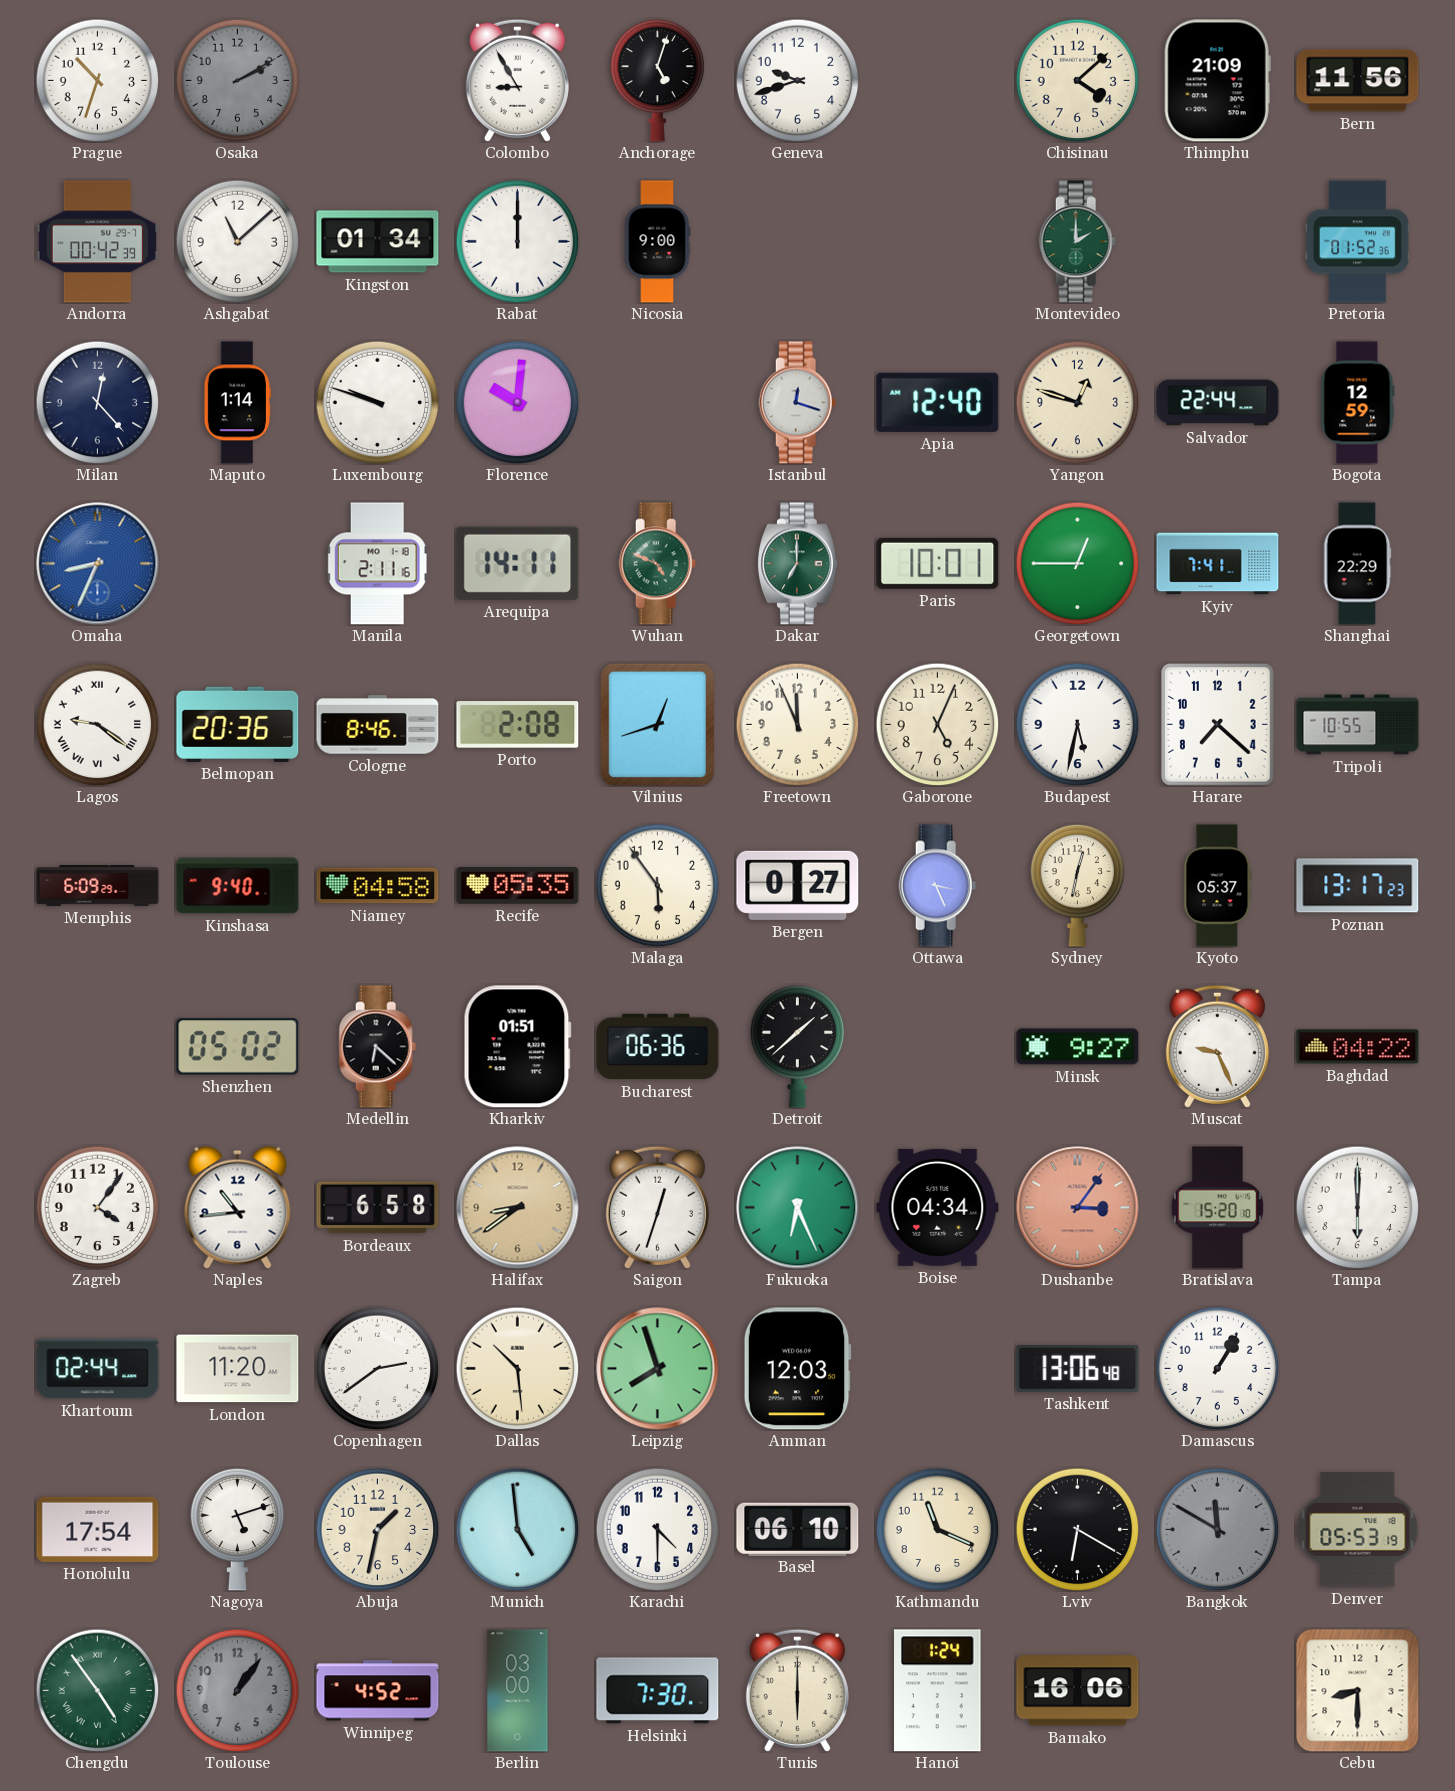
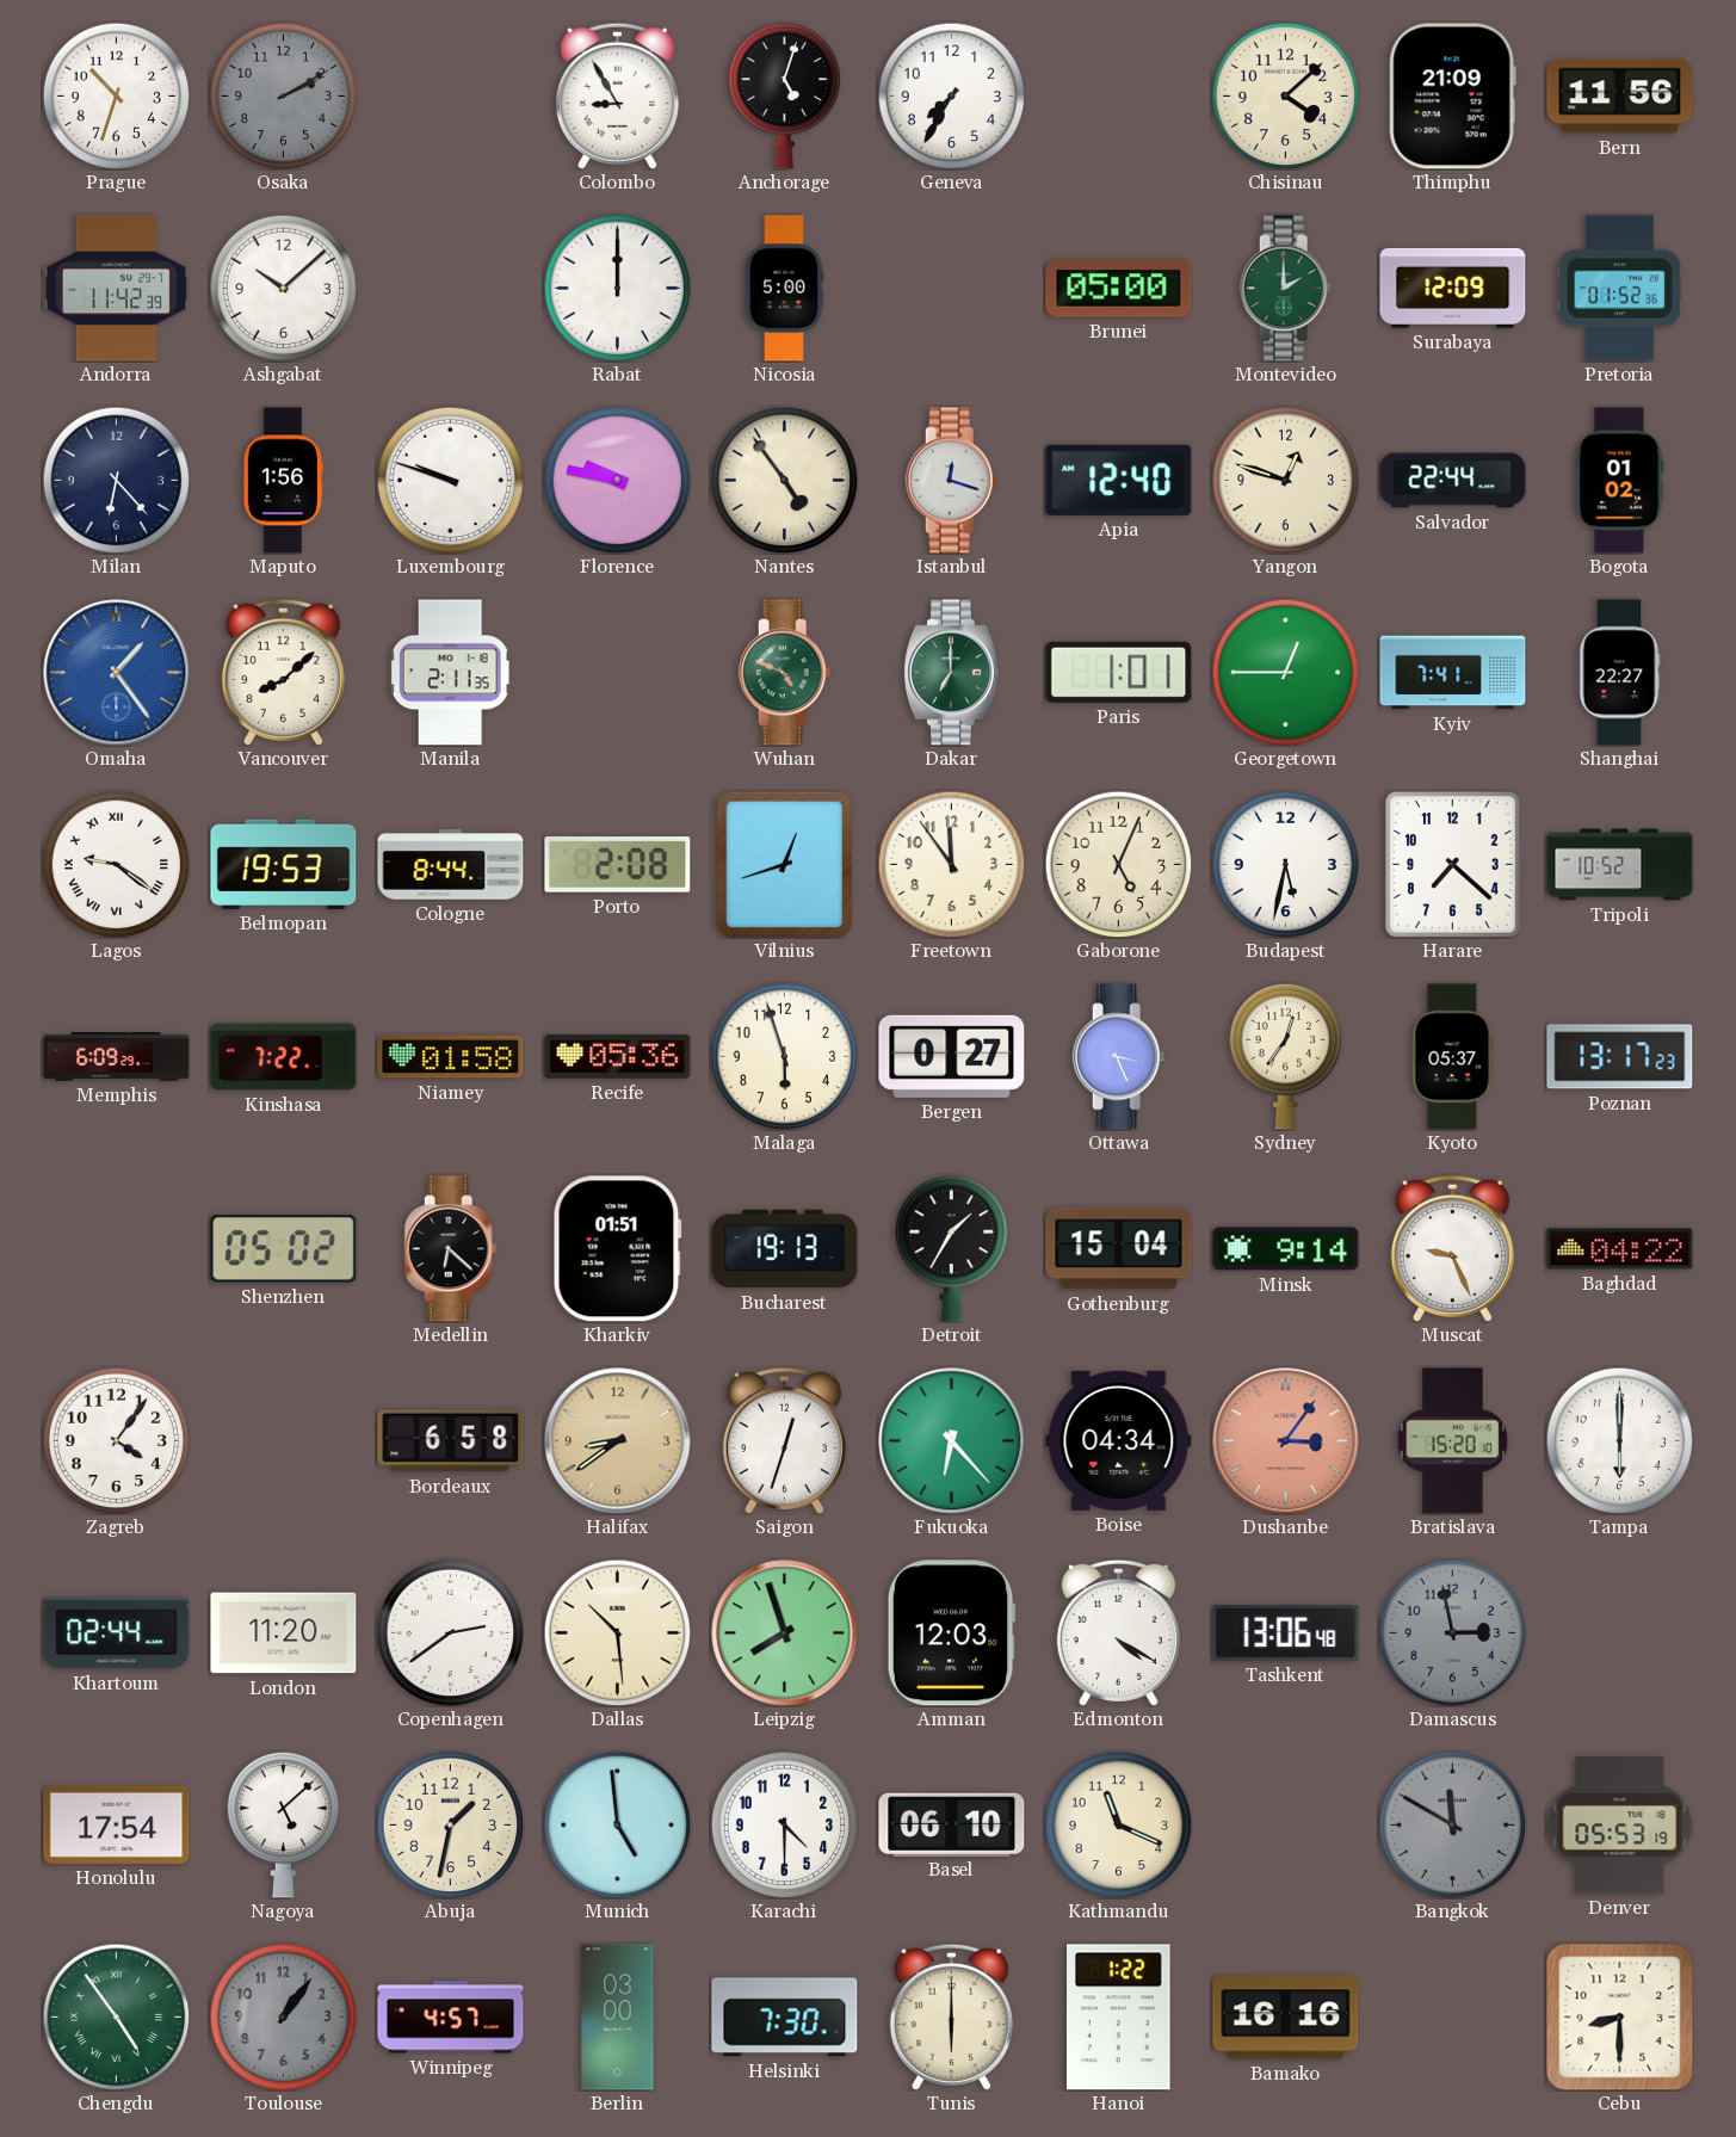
Geneva: 9:42 -> 7:35
Andorra: 00:42 -> 11:42
Ashgabat: 11:08 -> 10:08
Kingston: 01:34 -> none
Nicosia: 9:00 -> 5:00
Brunei: none -> 05:00
Surabaya: none -> 12:09
Milan: 12:23 -> 6:23
Maputo: 1:14 -> 1:56
Florence: 10:01 -> 9:47
Nantes: none -> 4:54
Bogota: 12:59 -> 01:02
Omaha: 8:34 -> 1:24
Vancouver: none -> 8:08
Manila: 2:11:16 -> 2:11:35
Arequipa: 14:11 -> none
Paris: 10:01 -> 1:01
Shanghai: 22:29 -> 22:27
Belmopan: 20:36 -> 19:53
Cologne: 8:46 -> 8:44
Freetown: 11:56 -> 11:54
Tripoli: 10:55 -> 10:52
Kinshasa: 9:40 -> 7:22
Niamey: 04:58 -> 01:58
Recife: 05:35 -> 05:36
Malaga: 5:54 -> 5:57
Sydney: 12:32 -> 12:36
Bucharest: 06:36 -> 19:13
Detroit: 1:38 -> 1:35
Gothenburg: none -> 15:04
Minsk: 9:27 -> 9:14
Naples: 10:44 -> none
Fukuoka: 6:26 -> 6:23
Edmonton: none -> 4:20
Damascus: 1:05 -> 2:58
Damascus dial: white -> grey
Nagoya: 5:12 -> 5:08
Lviv: 6:20 -> none
Winnipeg: 4:52 -> 4:57
Hanoi: 1:24 -> 1:22
Bamako: 16:06 -> 16:16
